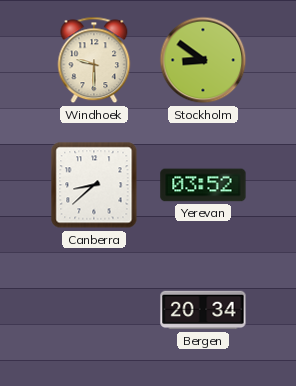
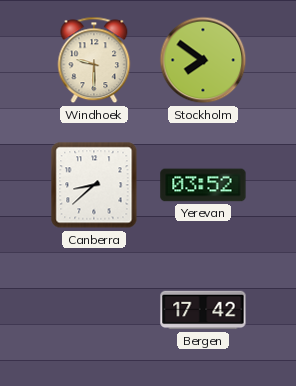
Stockholm: 8:51 -> 7:51
Bergen: 20:34 -> 17:42
